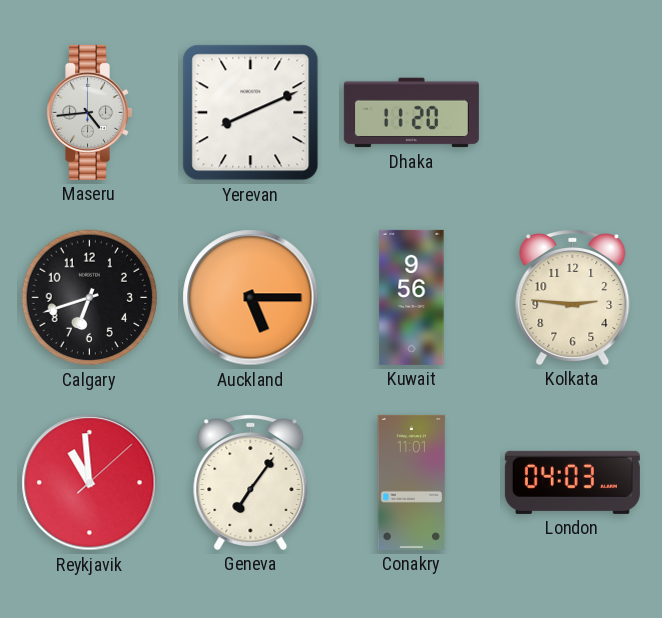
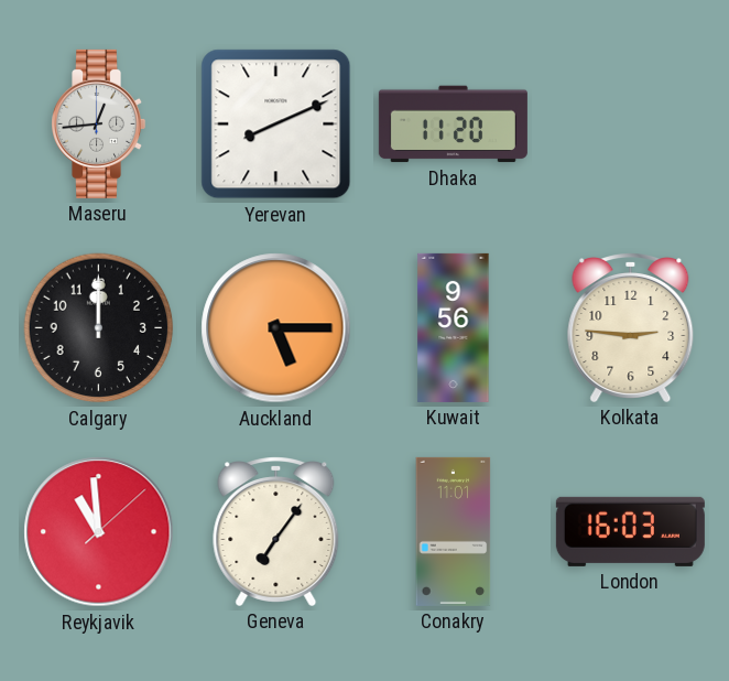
Maseru: 4:44 -> 12:44
Calgary: 6:42 -> 12:00
London: 04:03 -> 16:03
